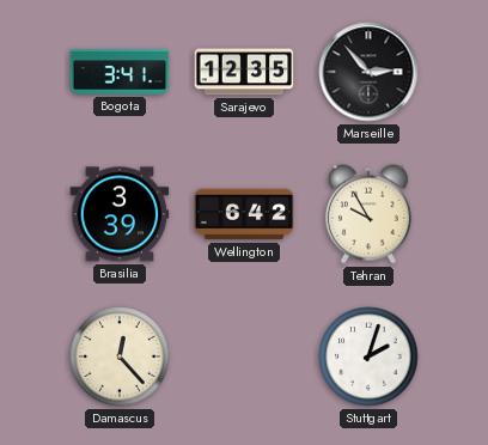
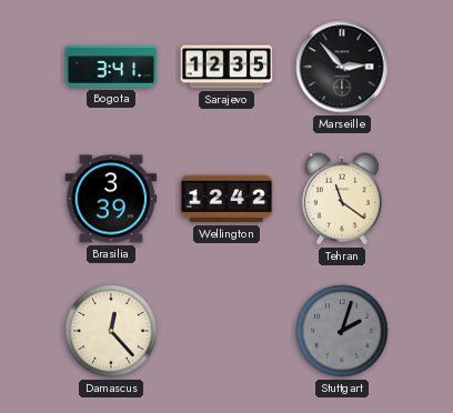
Wellington: 6:42 -> 12:42
Tehran: 9:55 -> 11:21
Stuttgart dial: white -> grey
